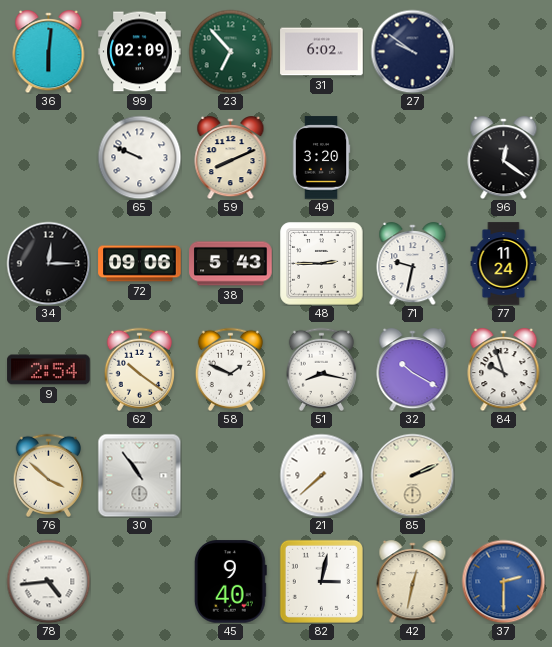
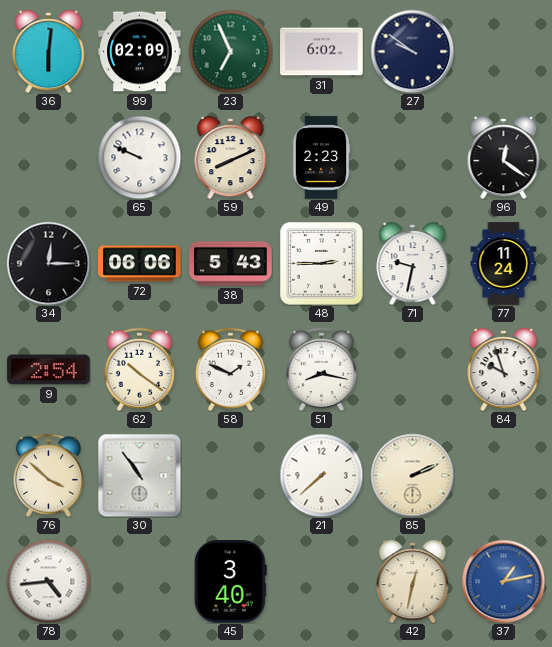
23: 6:53 -> 6:56
49: 3:20 -> 2:23
72: 09:06 -> 06:06
32: 10:20 -> none
45: 9:40 -> 3:40
82: 3:02 -> none
37: 2:30 -> 1:13
